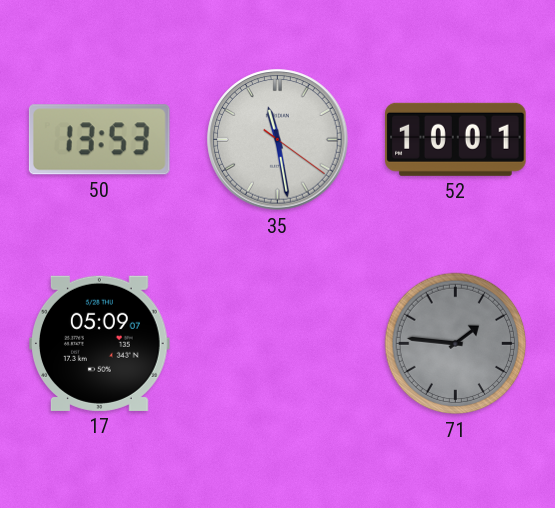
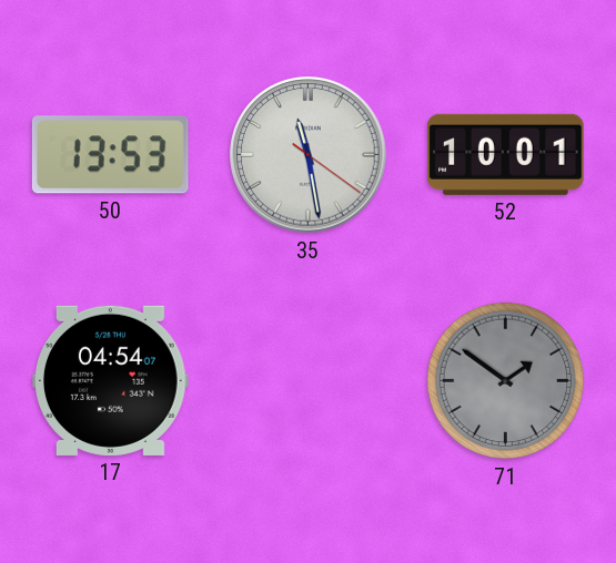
17: 05:09 -> 04:54
71: 1:46 -> 1:51
